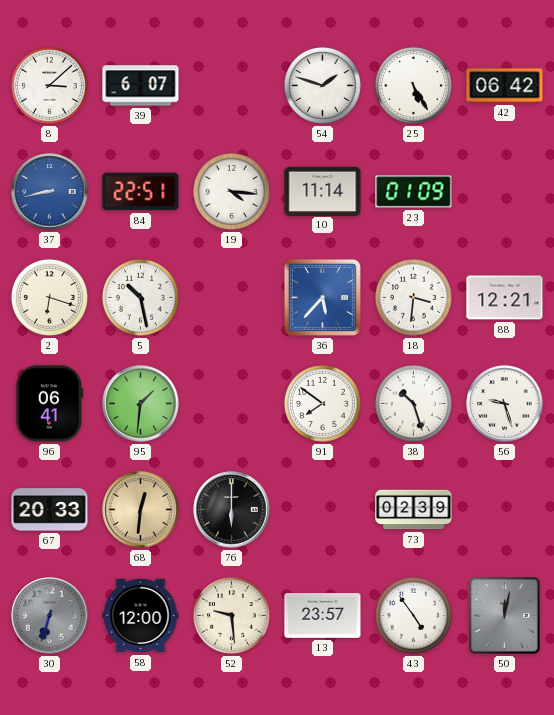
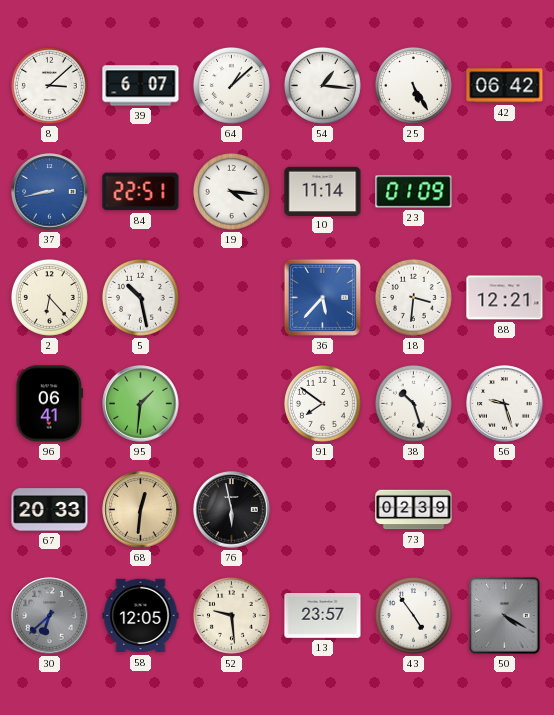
64: none -> 1:08
54: 1:48 -> 1:16
2: 6:18 -> 6:23
76: 6:00 -> 5:58
30: 6:33 -> 6:38
58: 12:00 -> 12:05
50: 12:02 -> 4:20
